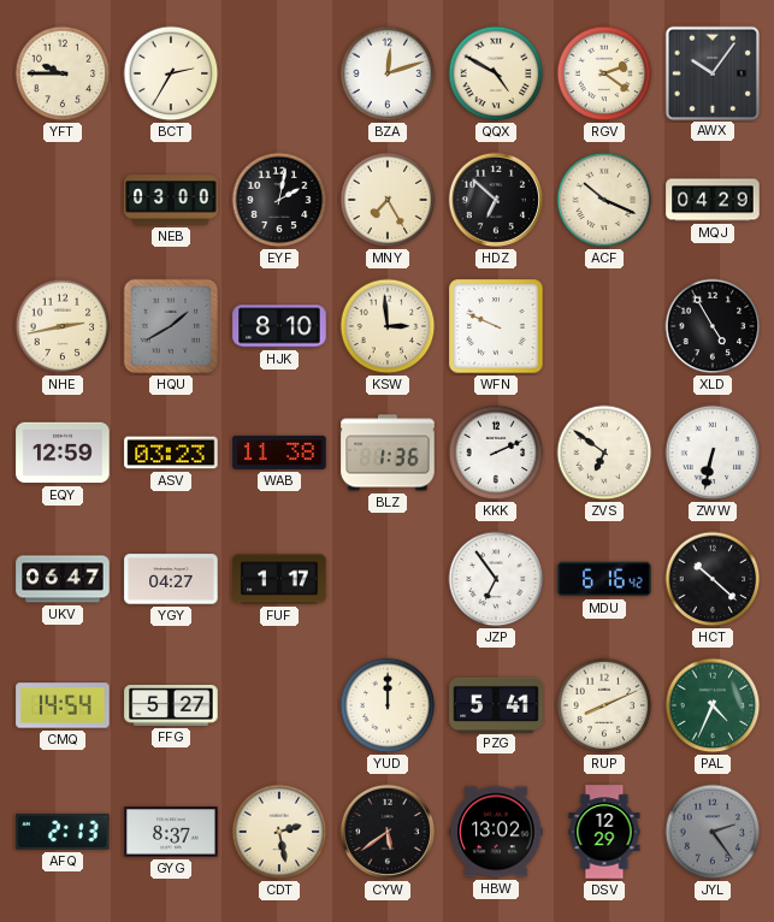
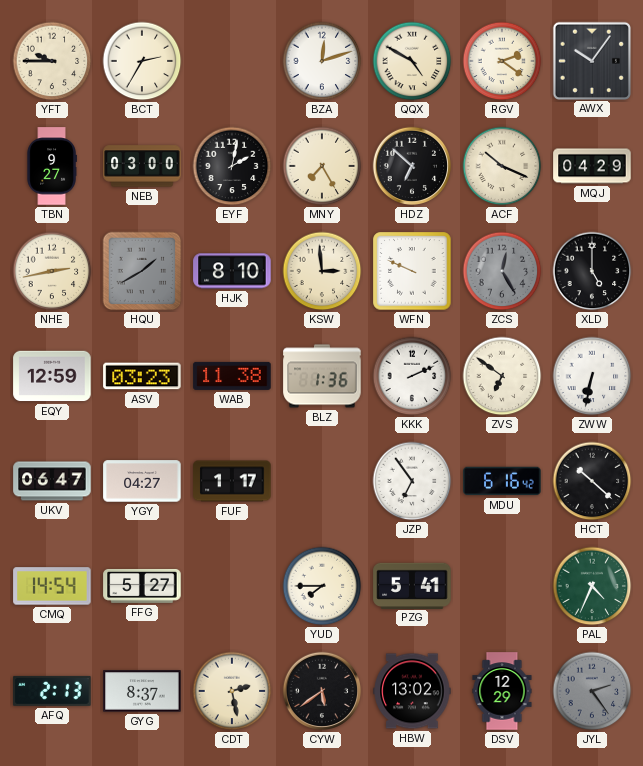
TBN: none -> 9:27
ZCS: none -> 12:25
XLD: 4:55 -> 5:00
YUD: 12:00 -> 7:45
RUP: 8:11 -> none
